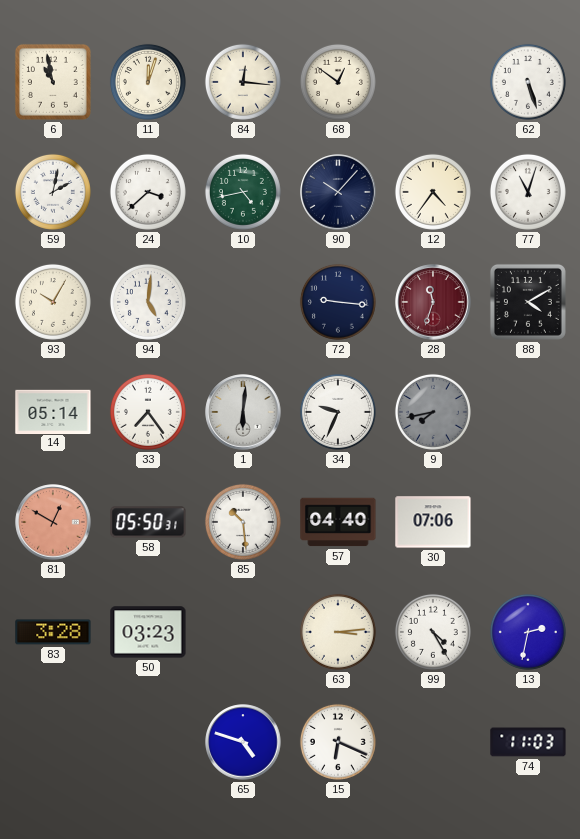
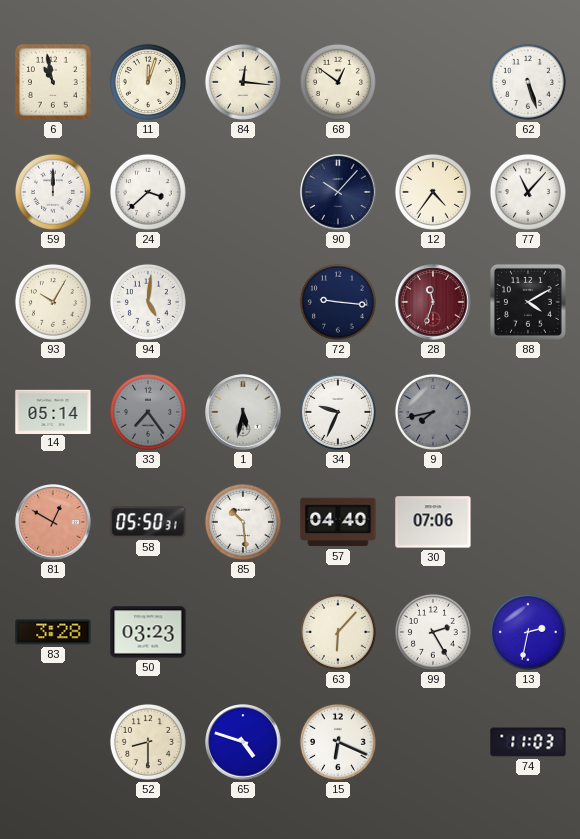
59: 2:02 -> 12:00
10: 4:43 -> none
77: 11:03 -> 11:07
33 dial: white -> grey
1: 6:01 -> 5:32
63: 3:14 -> 6:07
99: 4:25 -> 2:25
52: none -> 8:30
